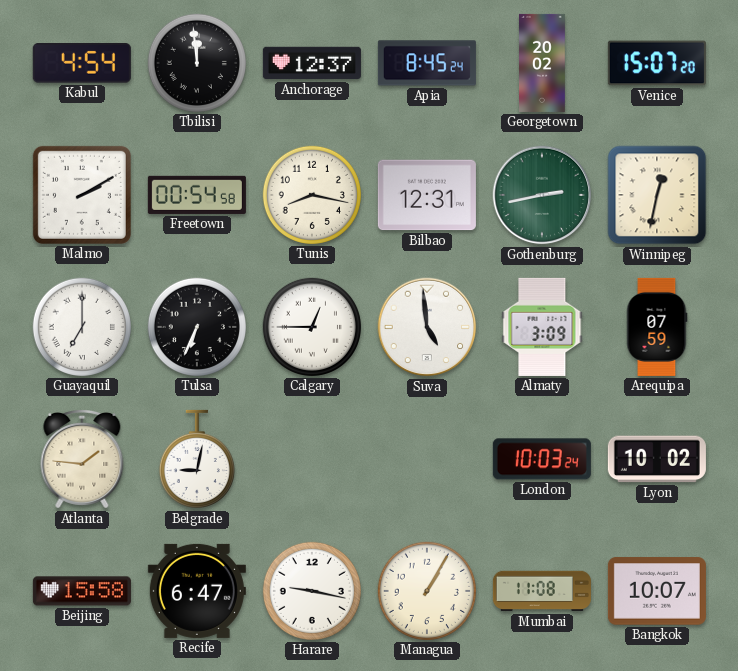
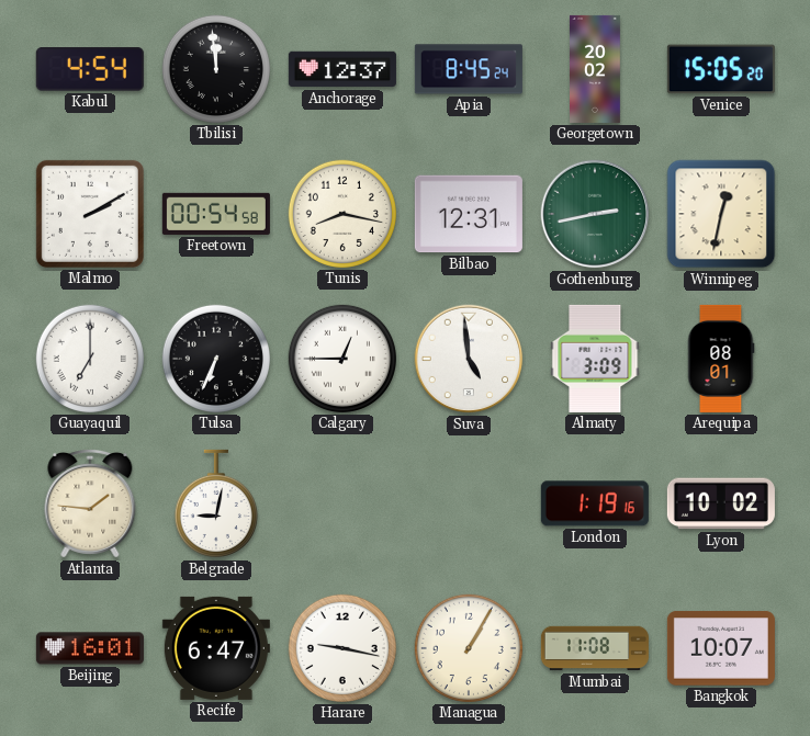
Venice: 15:07 -> 15:05
Arequipa: 07:59 -> 08:01
London: 10:03 -> 1:19
Beijing: 15:58 -> 16:01
